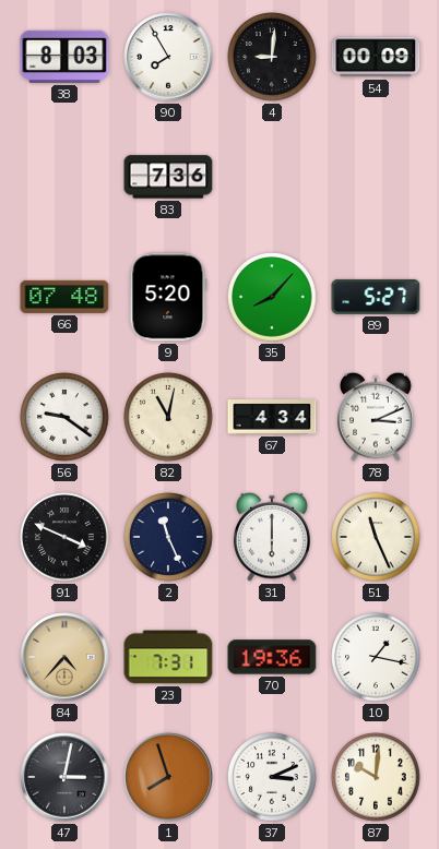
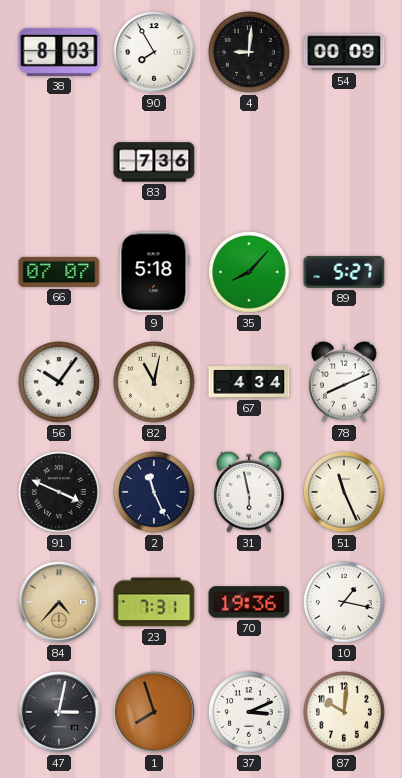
66: 07:48 -> 07:07
9: 5:20 -> 5:18
56: 9:21 -> 10:06
78: 3:11 -> 8:11
31: 6:00 -> 5:58
